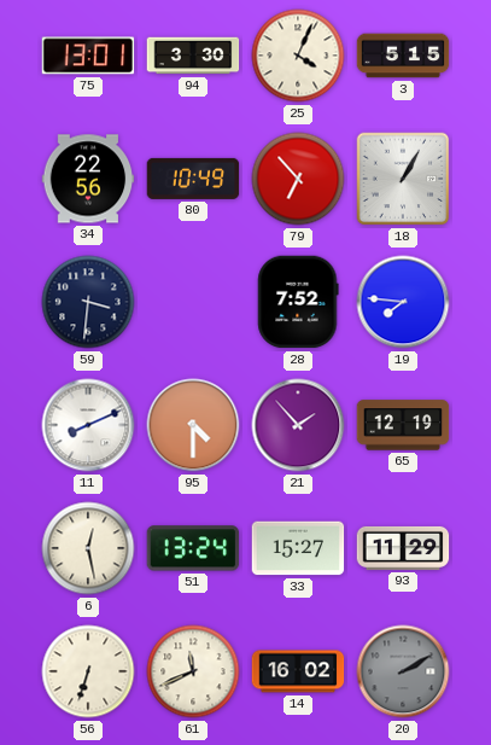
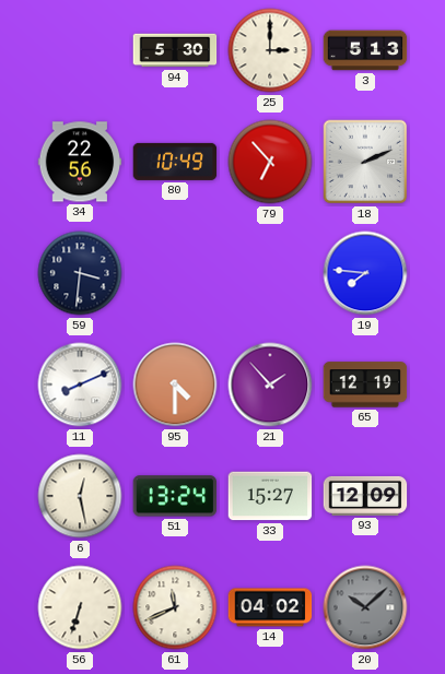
75: 13:01 -> none
94: 3:30 -> 5:30
25: 4:04 -> 3:00
3: 5:15 -> 5:13
18: 1:05 -> 2:11
28: 7:52 -> none
93: 11:29 -> 12:09
14: 16:02 -> 04:02
20: 2:10 -> 10:08
